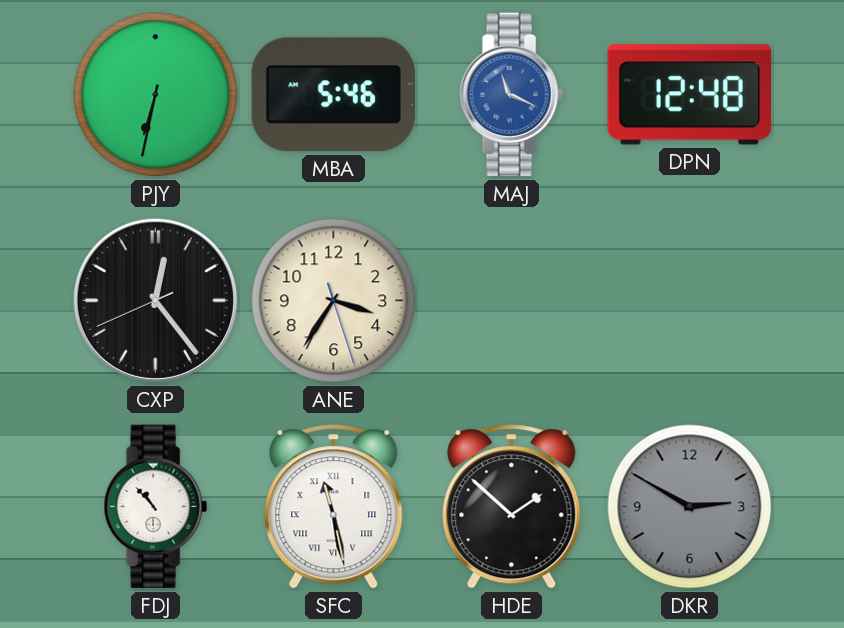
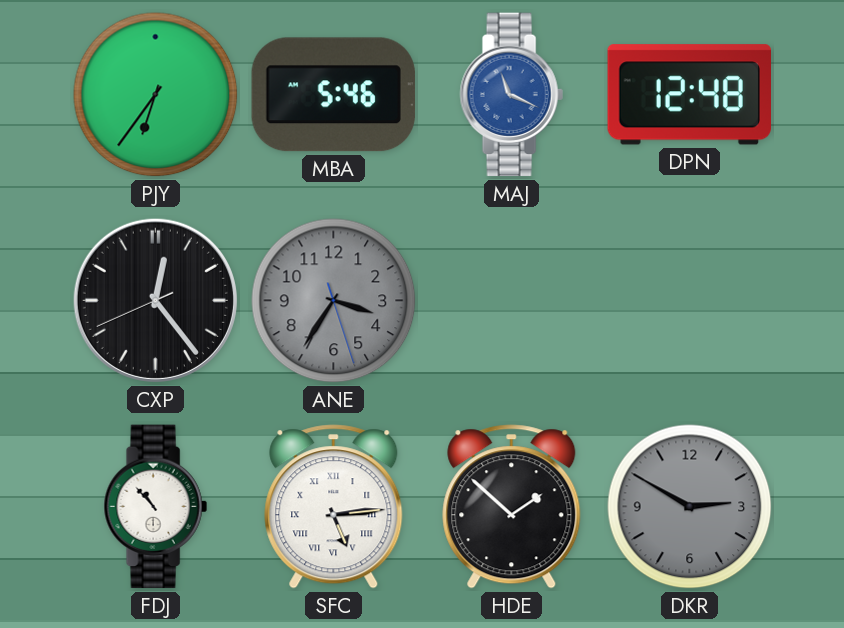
PJY: 6:32 -> 6:36
ANE dial: cream -> grey
SFC: 11:28 -> 5:14
